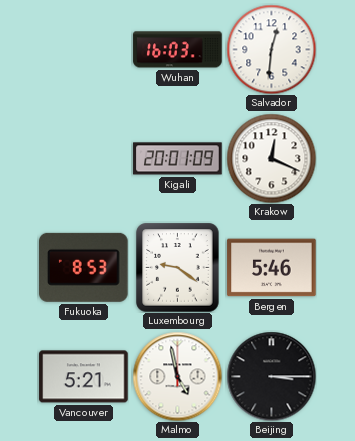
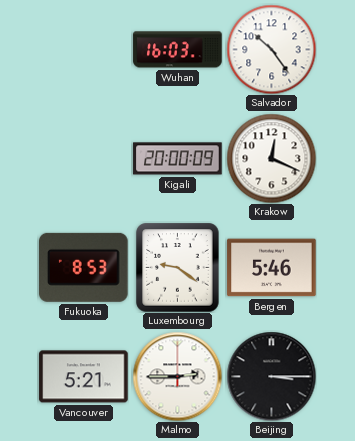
Salvador: 12:31 -> 10:24
Kigali: 20:01 -> 20:00
Malmo: 4:58 -> 2:45
